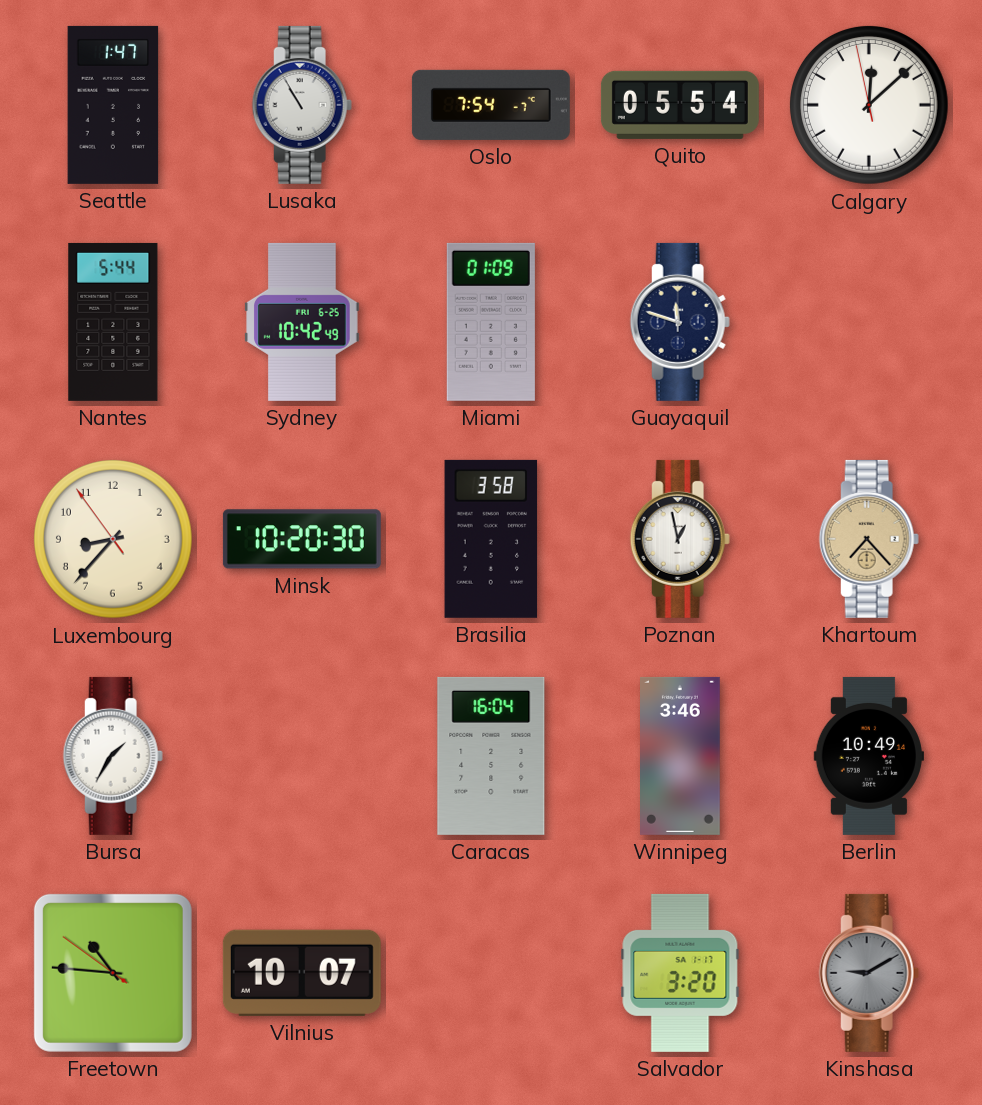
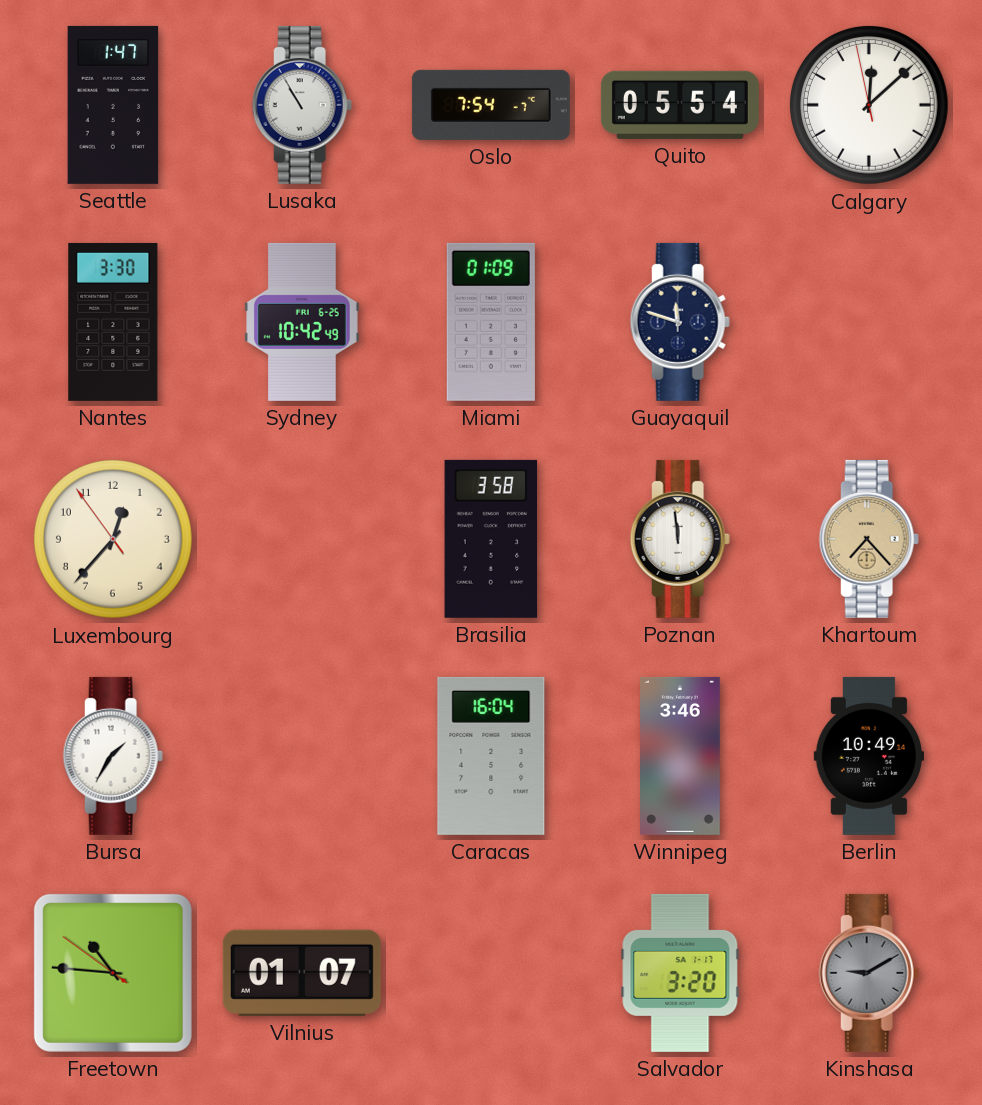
Nantes: 5:44 -> 3:30
Luxembourg: 8:36 -> 12:36
Minsk: 10:20 -> none
Poznan: 12:58 -> 11:59
Vilnius: 10:07 -> 01:07
